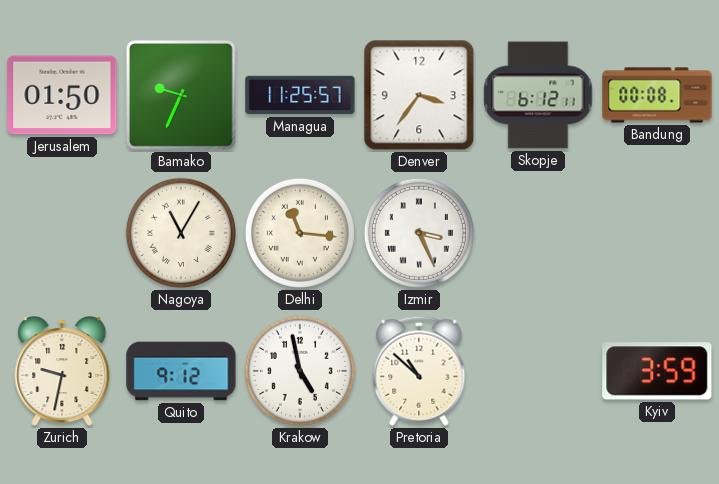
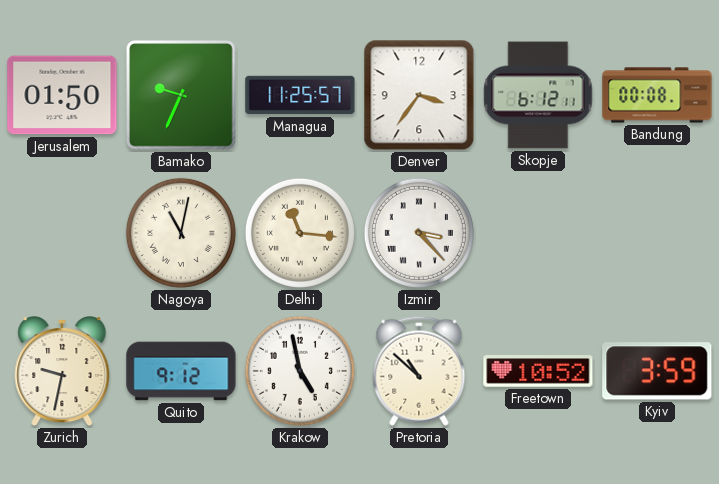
Nagoya: 11:05 -> 11:02
Izmir: 3:26 -> 3:23
Freetown: none -> 10:52
